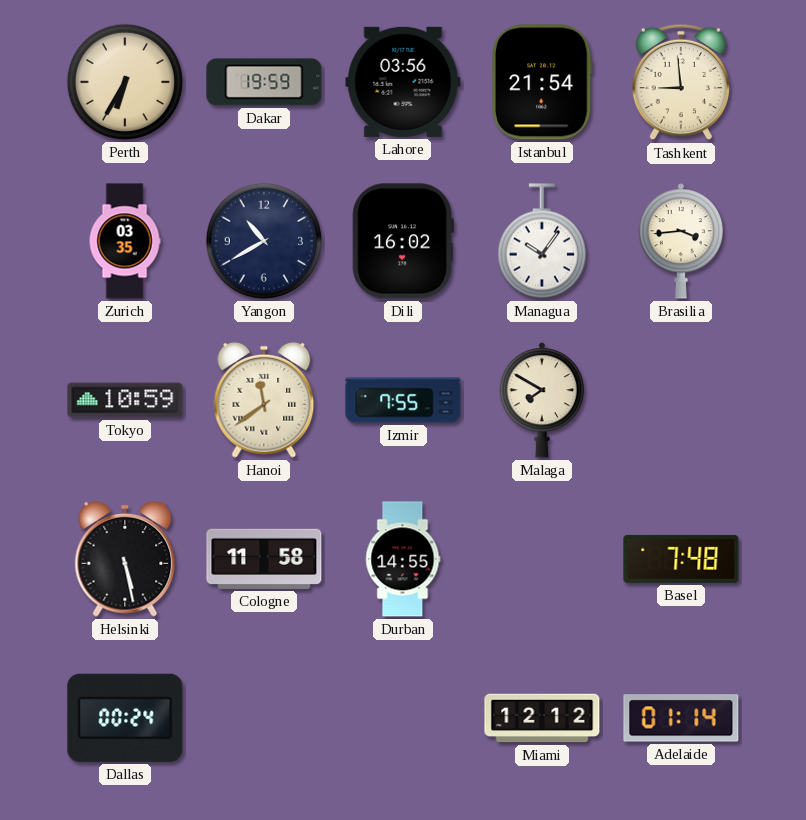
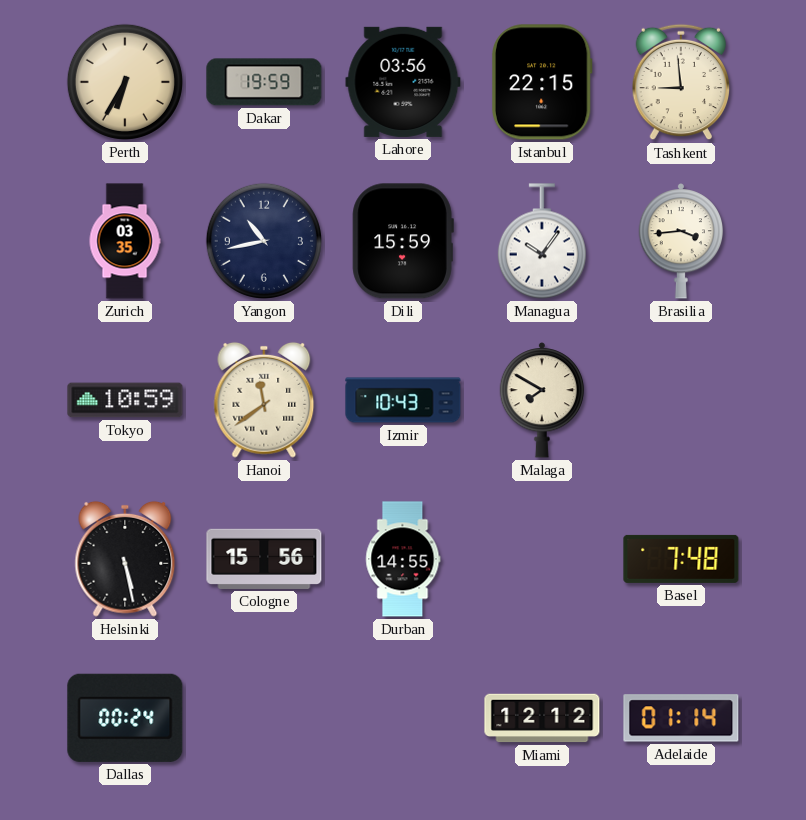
Istanbul: 21:54 -> 22:15
Yangon: 10:40 -> 10:43
Dili: 16:02 -> 15:59
Izmir: 7:55 -> 10:43
Cologne: 11:58 -> 15:56
